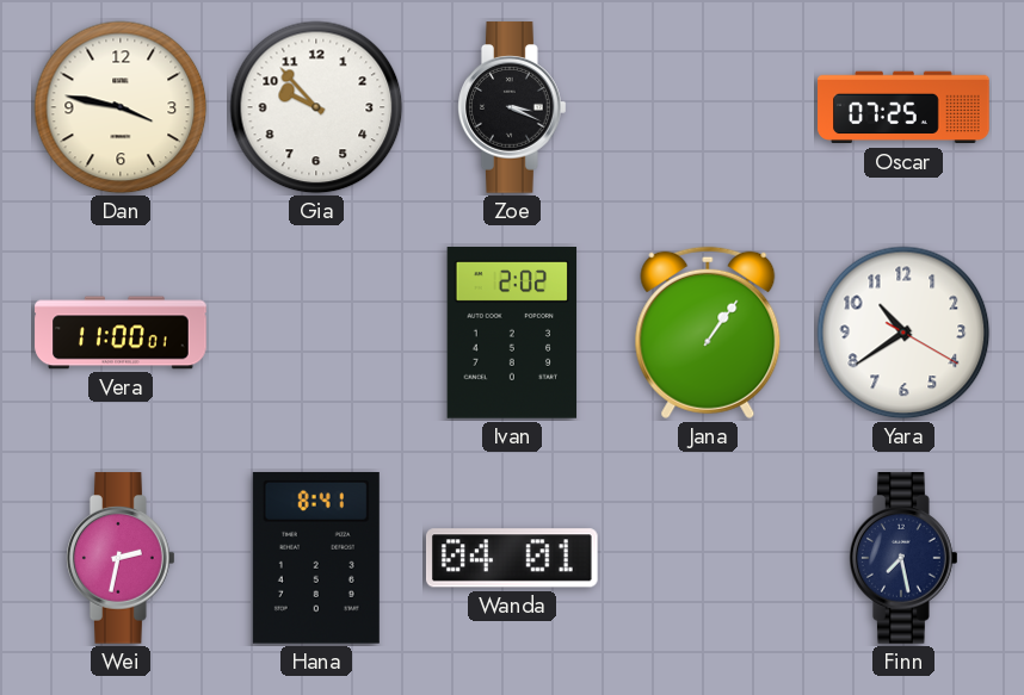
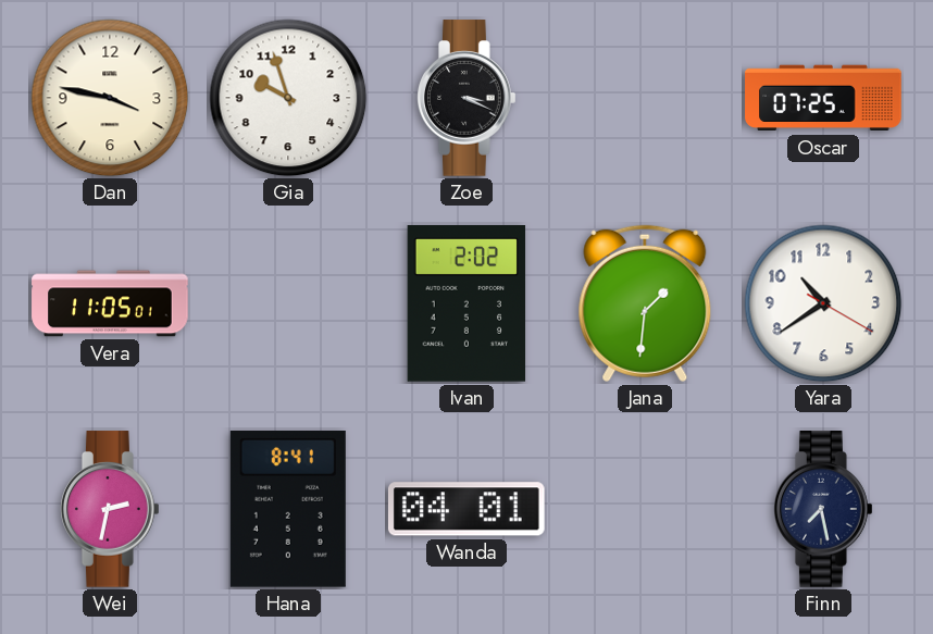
Gia: 9:53 -> 9:57
Vera: 11:00 -> 11:05
Jana: 1:06 -> 1:31
